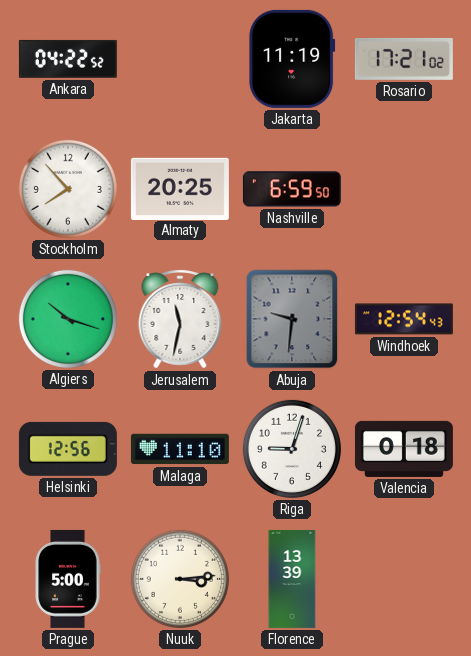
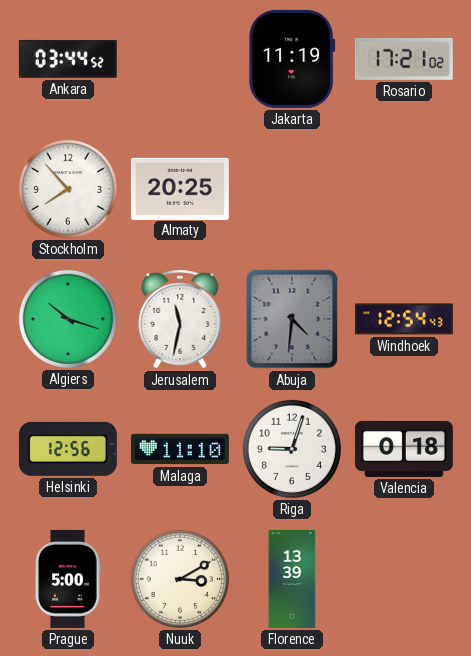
Ankara: 04:22 -> 03:44
Nashville: 6:59 -> none
Abuja: 9:31 -> 4:31
Nuuk: 3:14 -> 3:10
